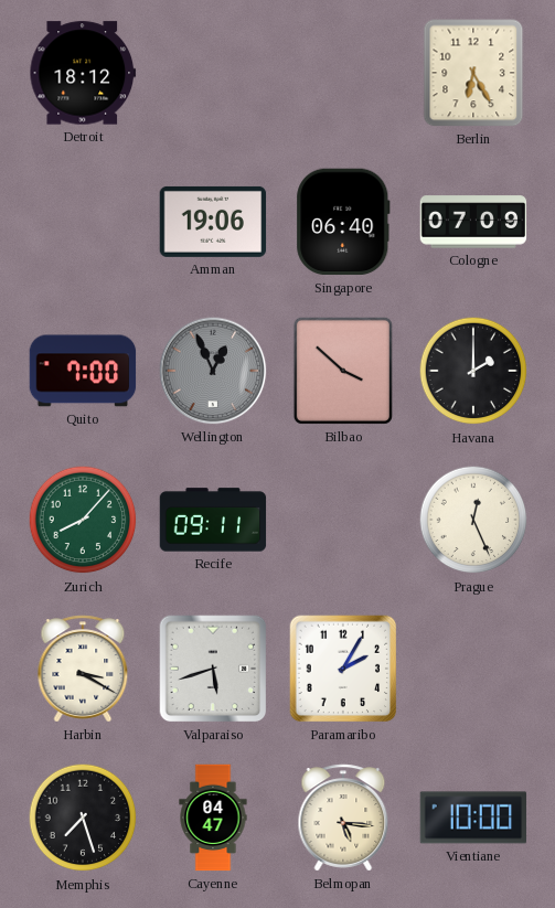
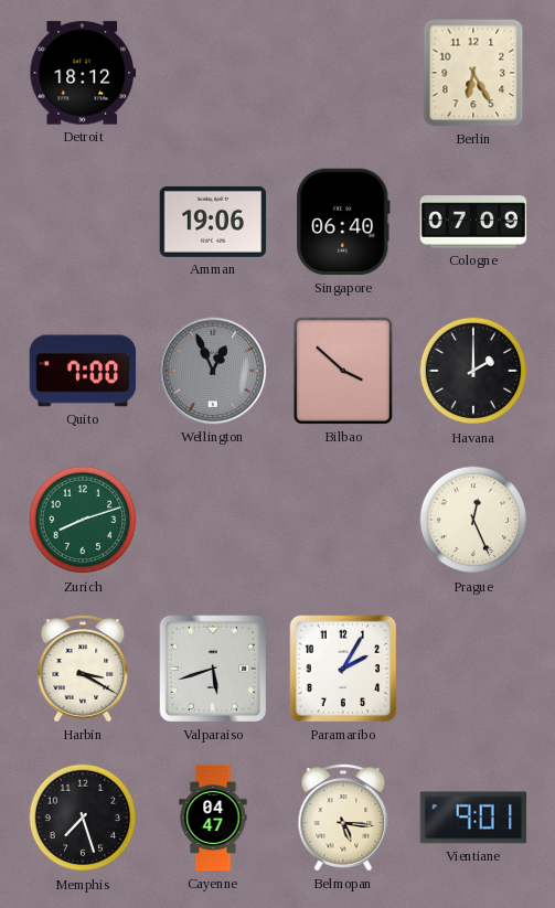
Zurich: 8:07 -> 8:12
Recife: 09:11 -> none
Vientiane: 10:00 -> 9:01
